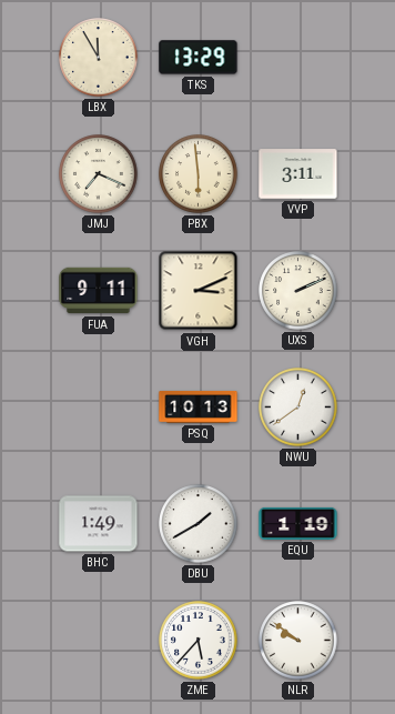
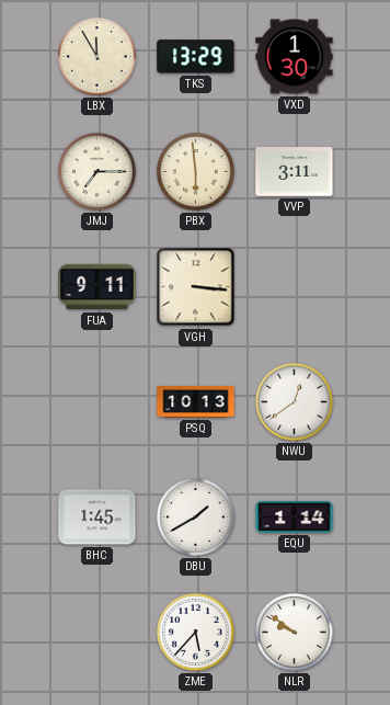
VXD: none -> 1:30
JMJ: 7:19 -> 7:15
VGH: 3:11 -> 3:16
UXS: 2:11 -> none
BHC: 1:49 -> 1:45
EQU: 1:19 -> 1:14
